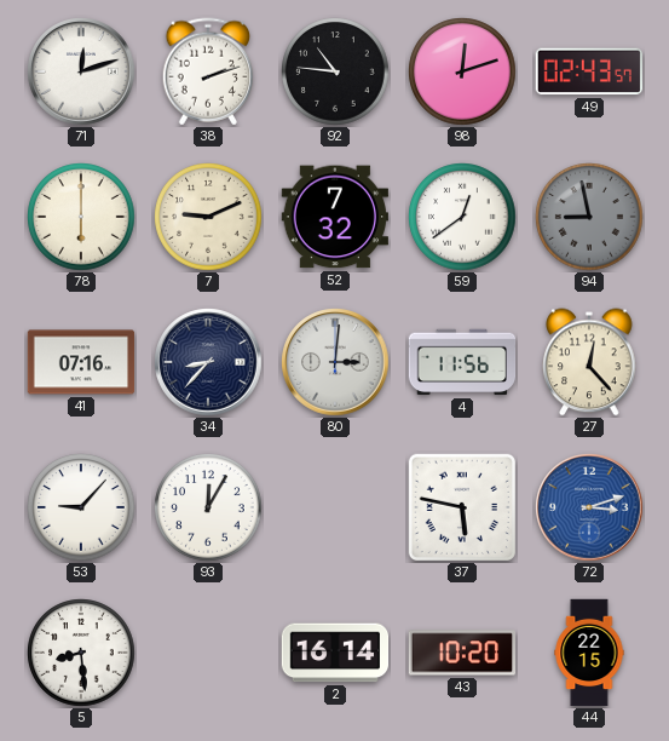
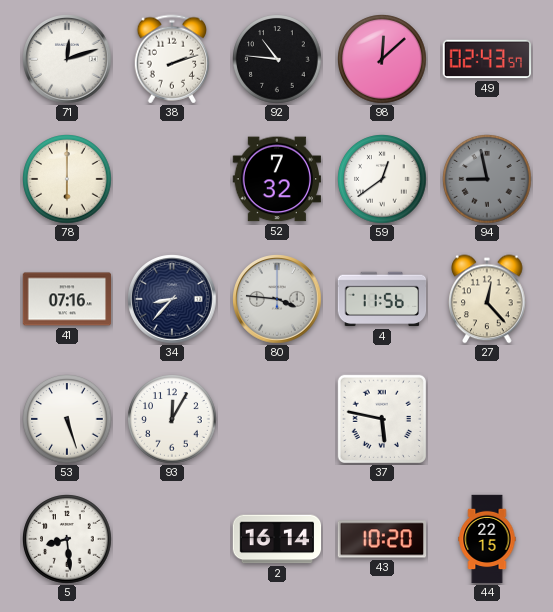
98: 12:12 -> 12:08
7: 9:11 -> none
80: 3:01 -> 3:46
53: 9:07 -> 5:27
72: 3:12 -> none
